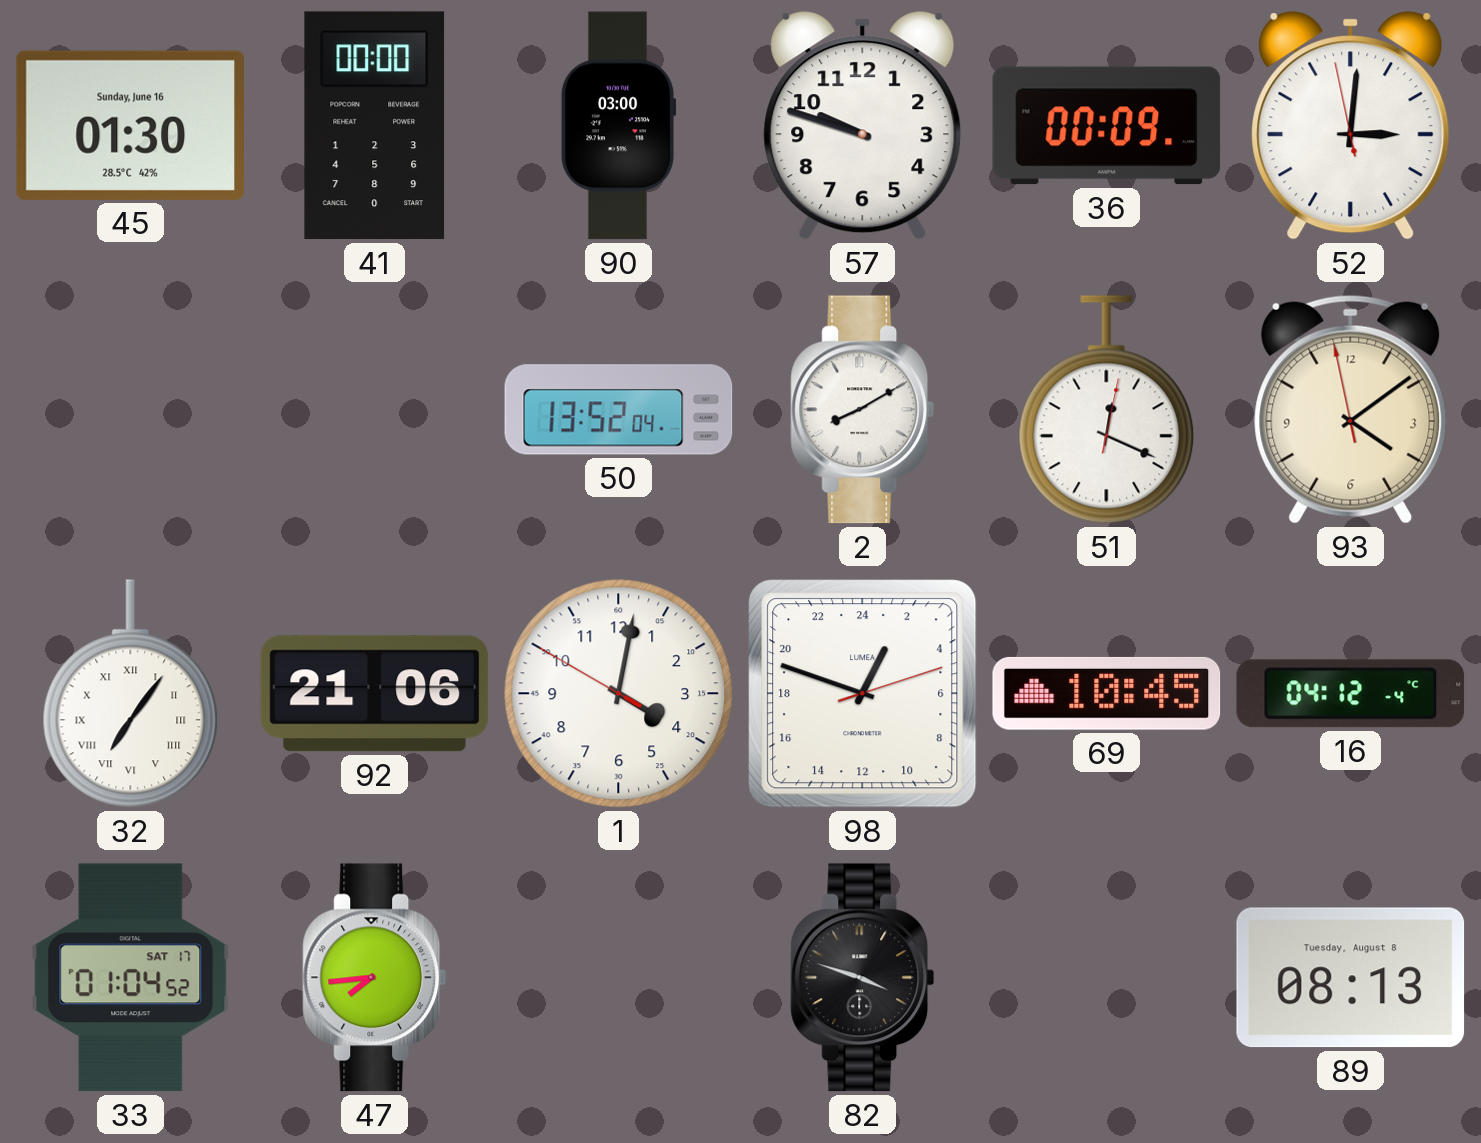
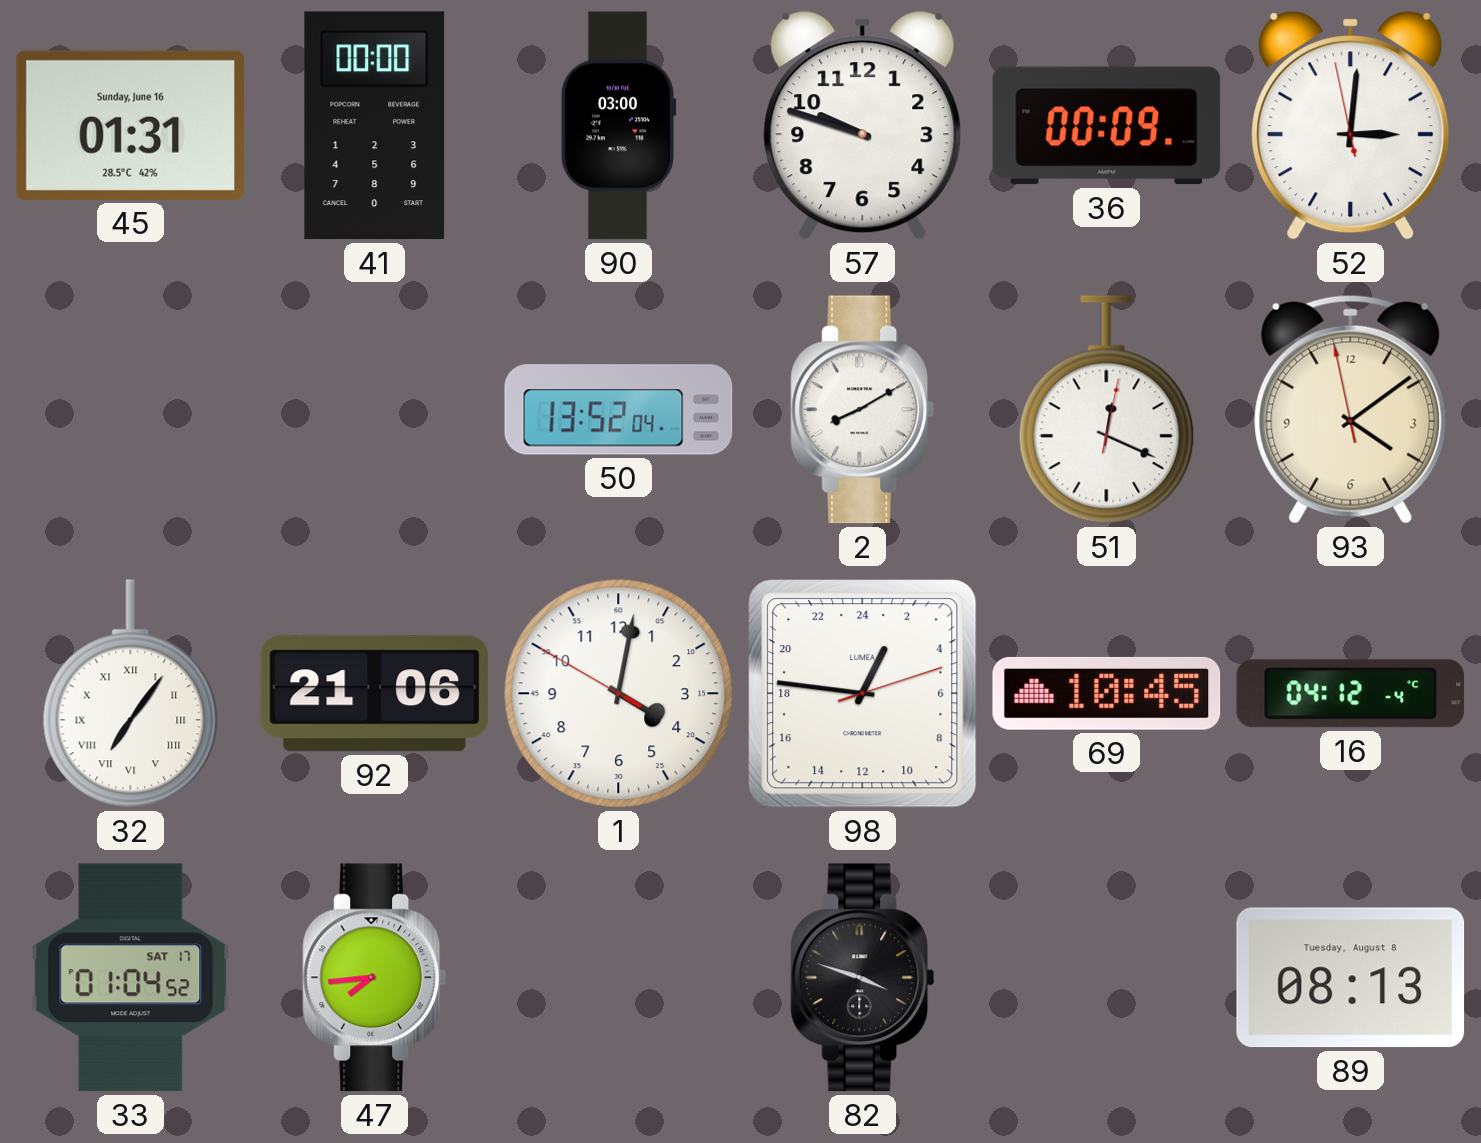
45: 01:30 -> 01:31
98: 1:48 -> 1:46
